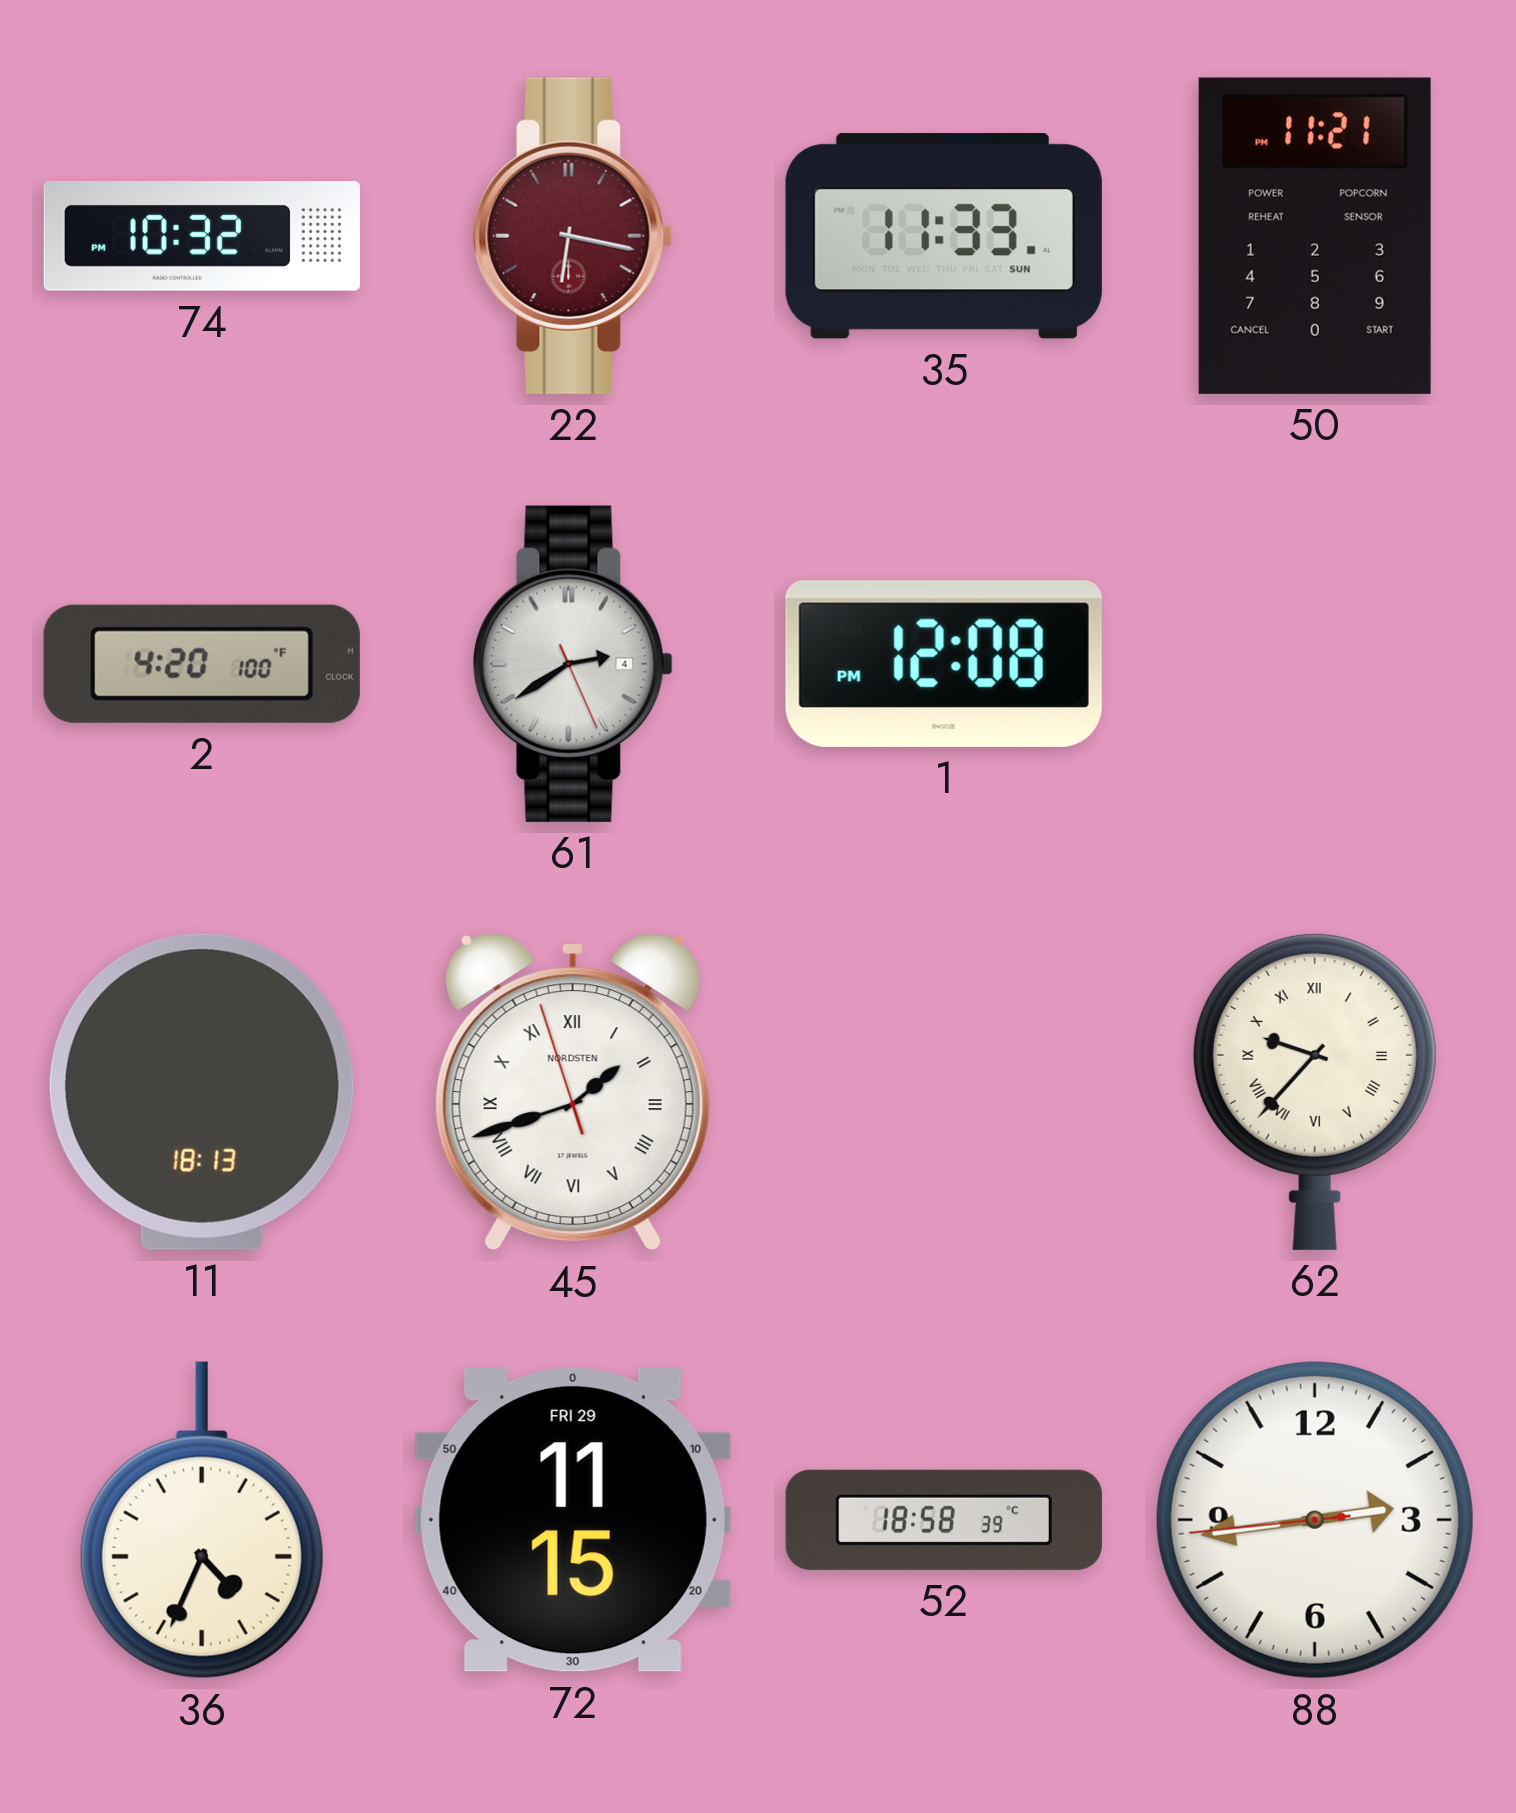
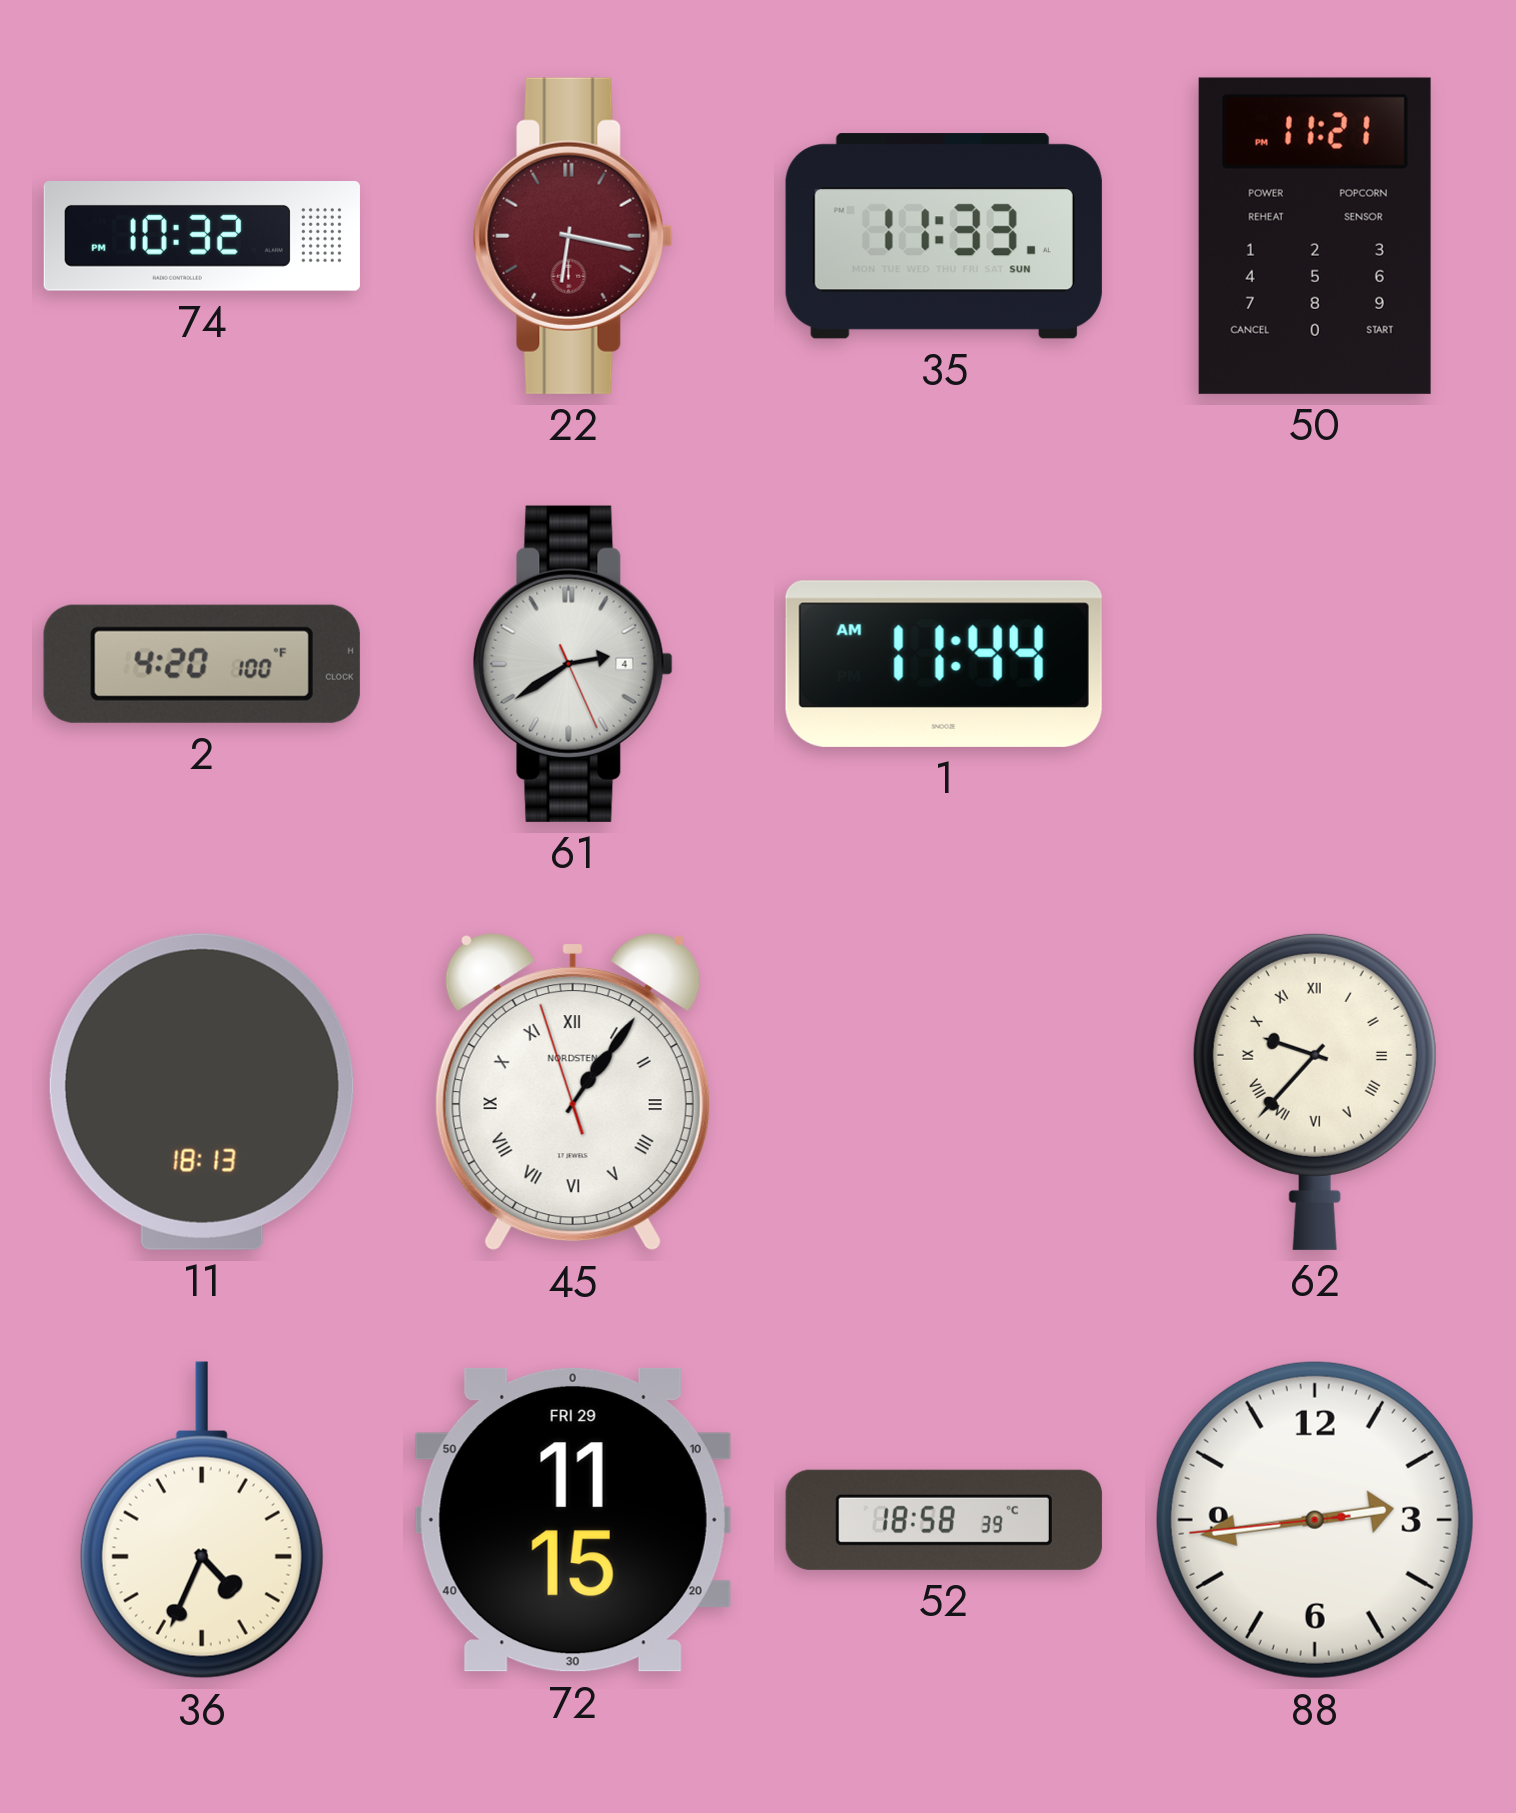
1: 12:08 -> 11:44
45: 1:41 -> 1:05
